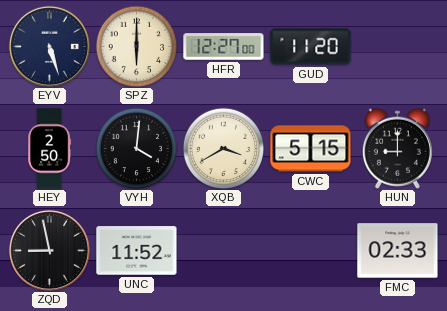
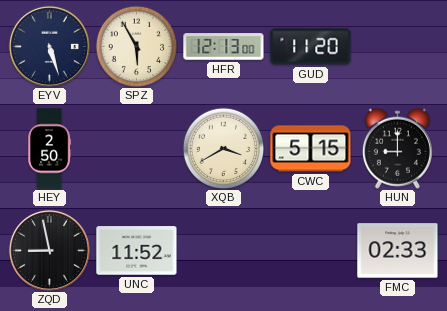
SPZ: 6:00 -> 5:55
HFR: 12:27 -> 12:13
VYH: 4:01 -> none
